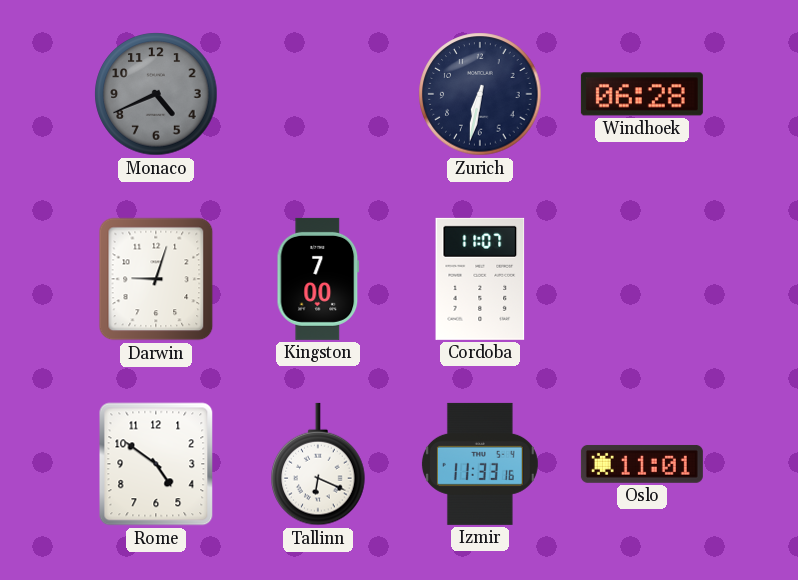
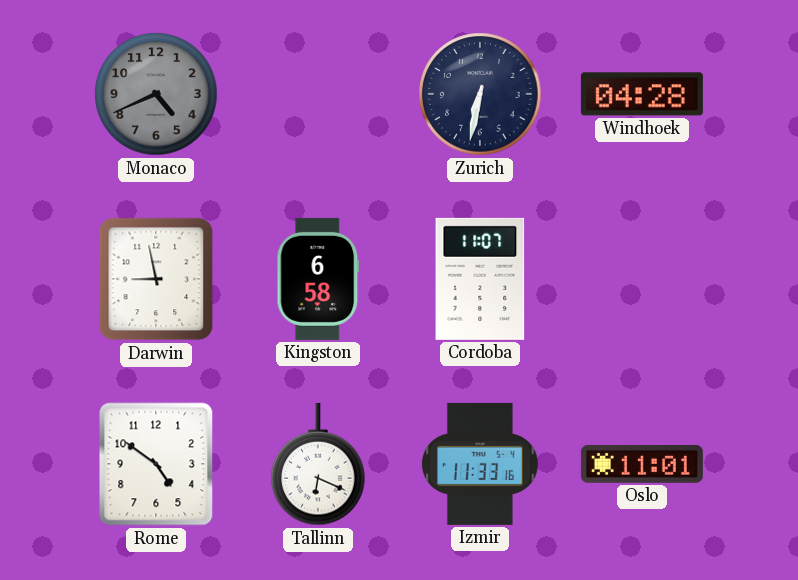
Windhoek: 06:28 -> 04:28
Darwin: 9:03 -> 8:58
Kingston: 7:00 -> 6:58
